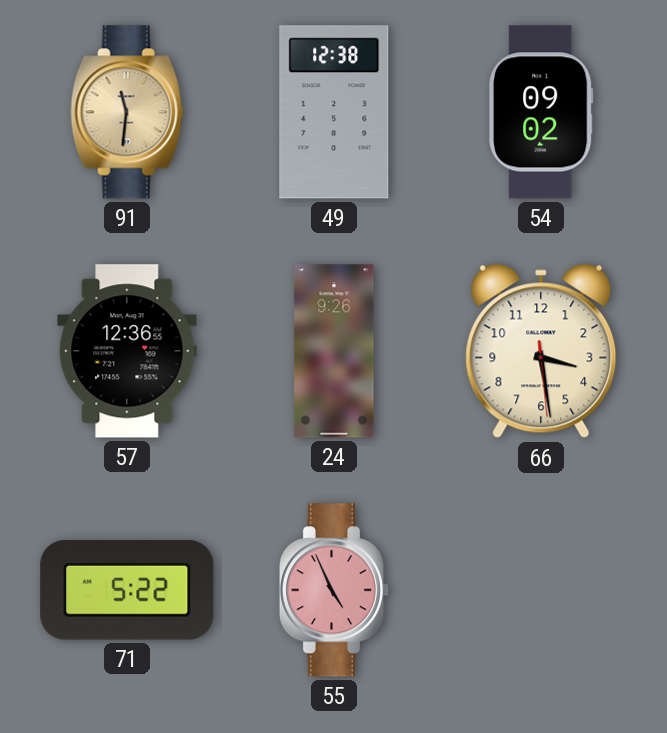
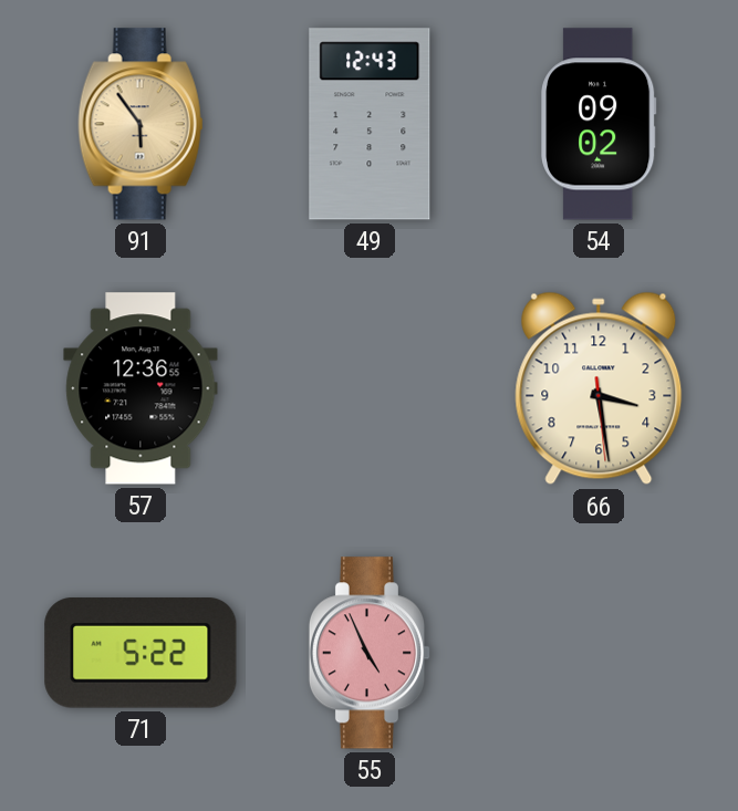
91: 11:31 -> 5:54
49: 12:38 -> 12:43
24: 9:26 -> none
